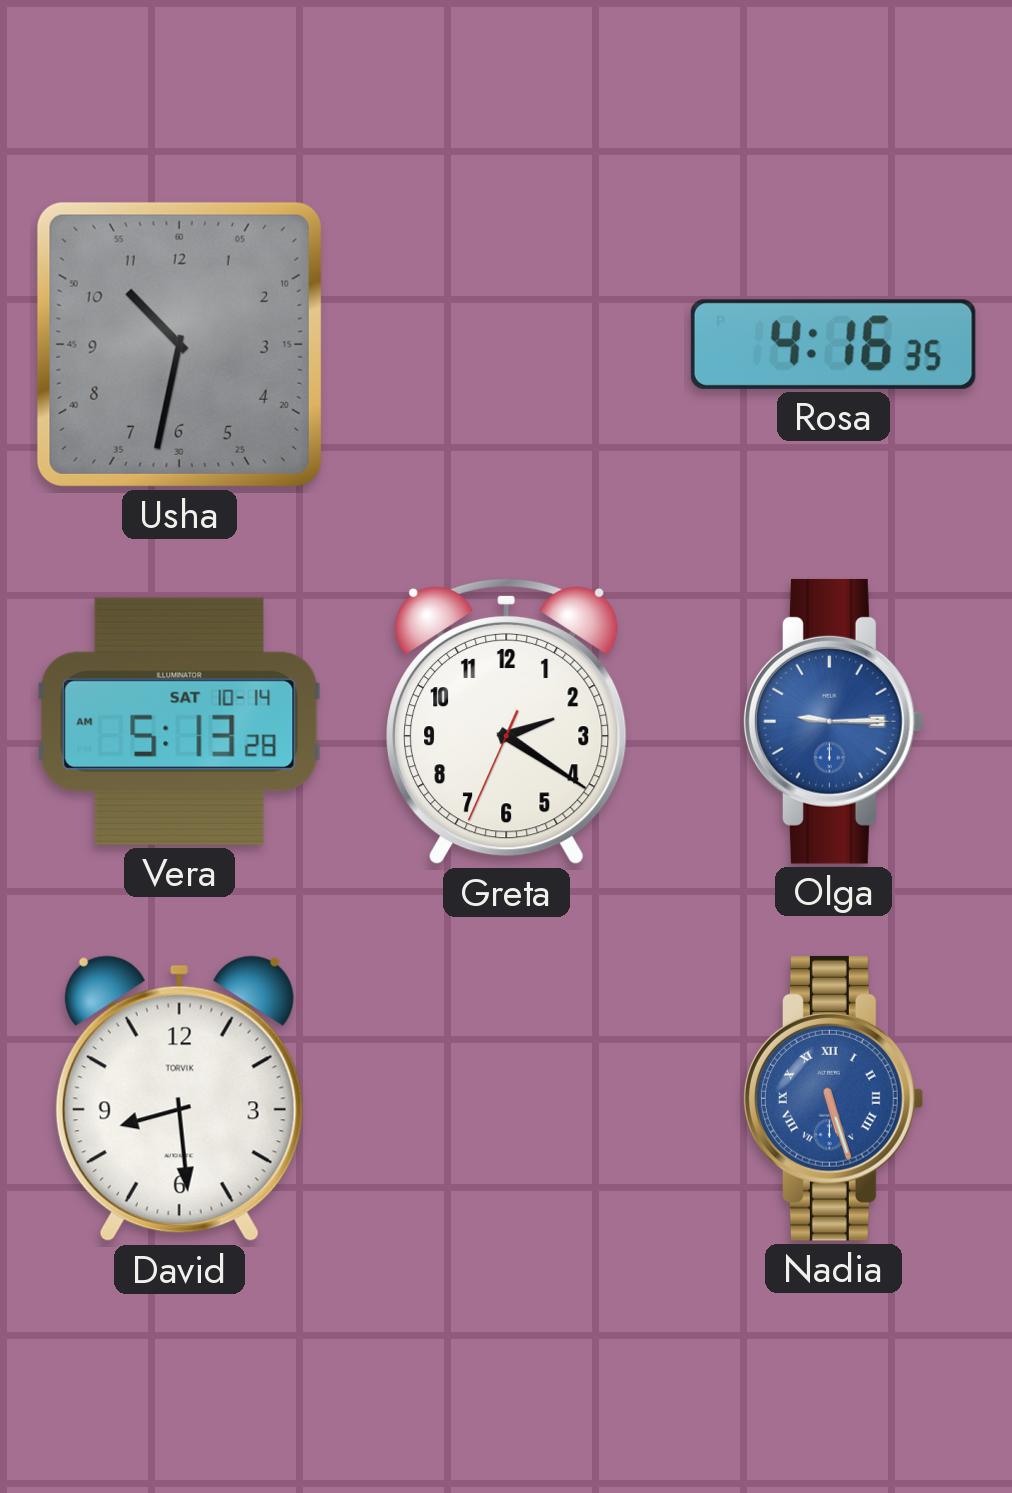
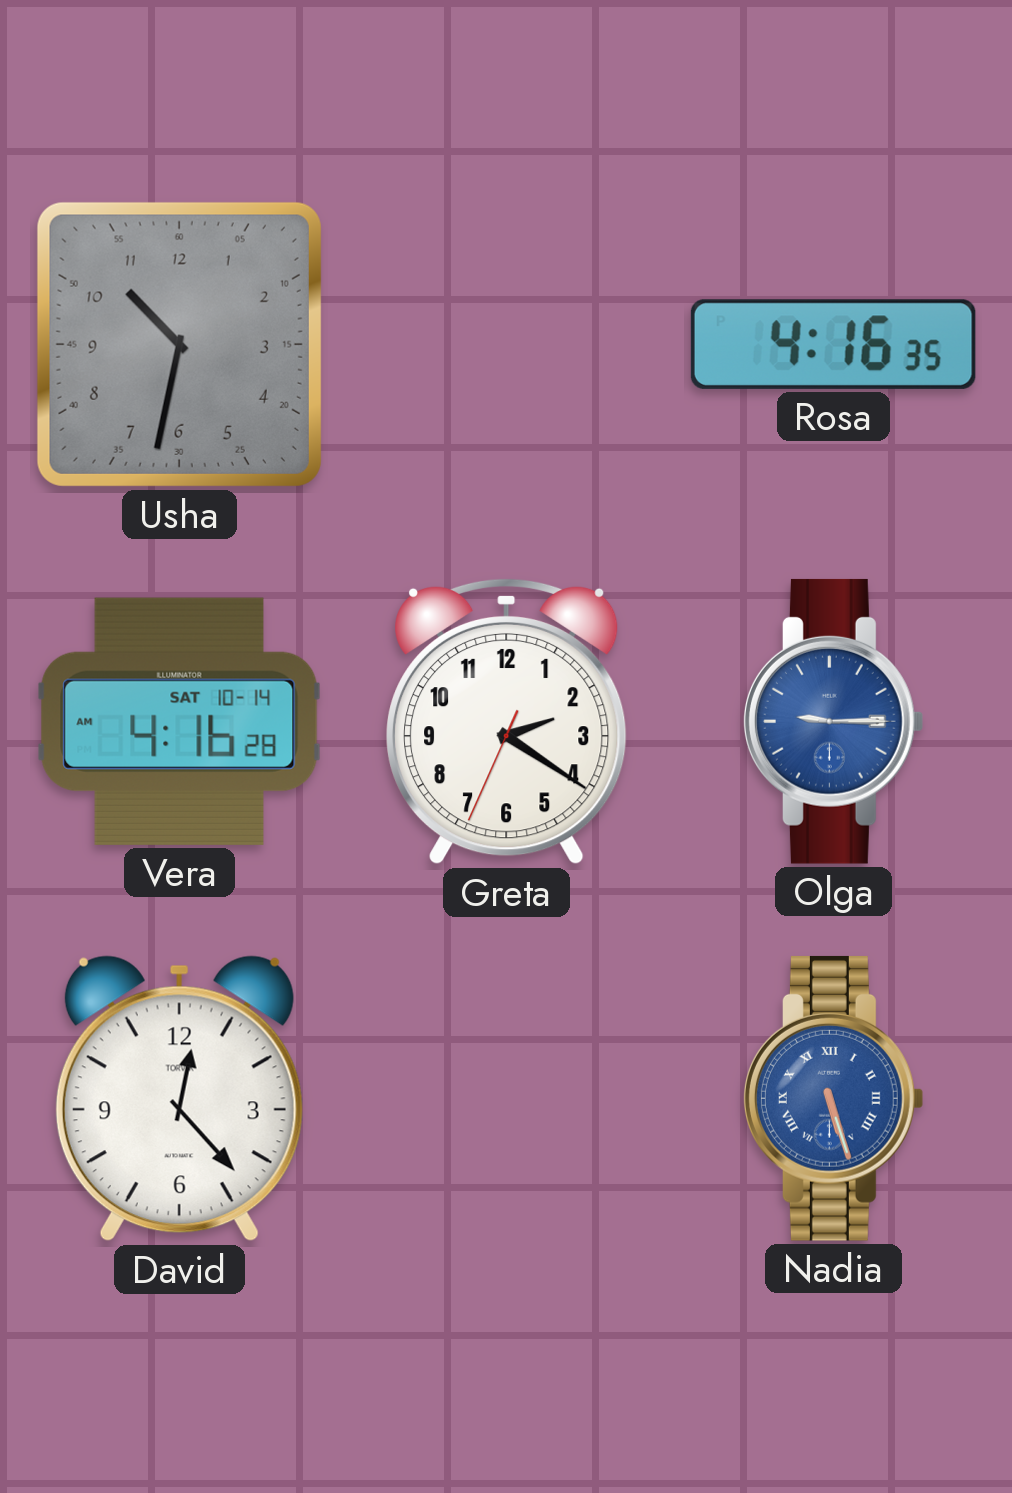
Vera: 5:13 -> 4:16
David: 8:29 -> 12:23
